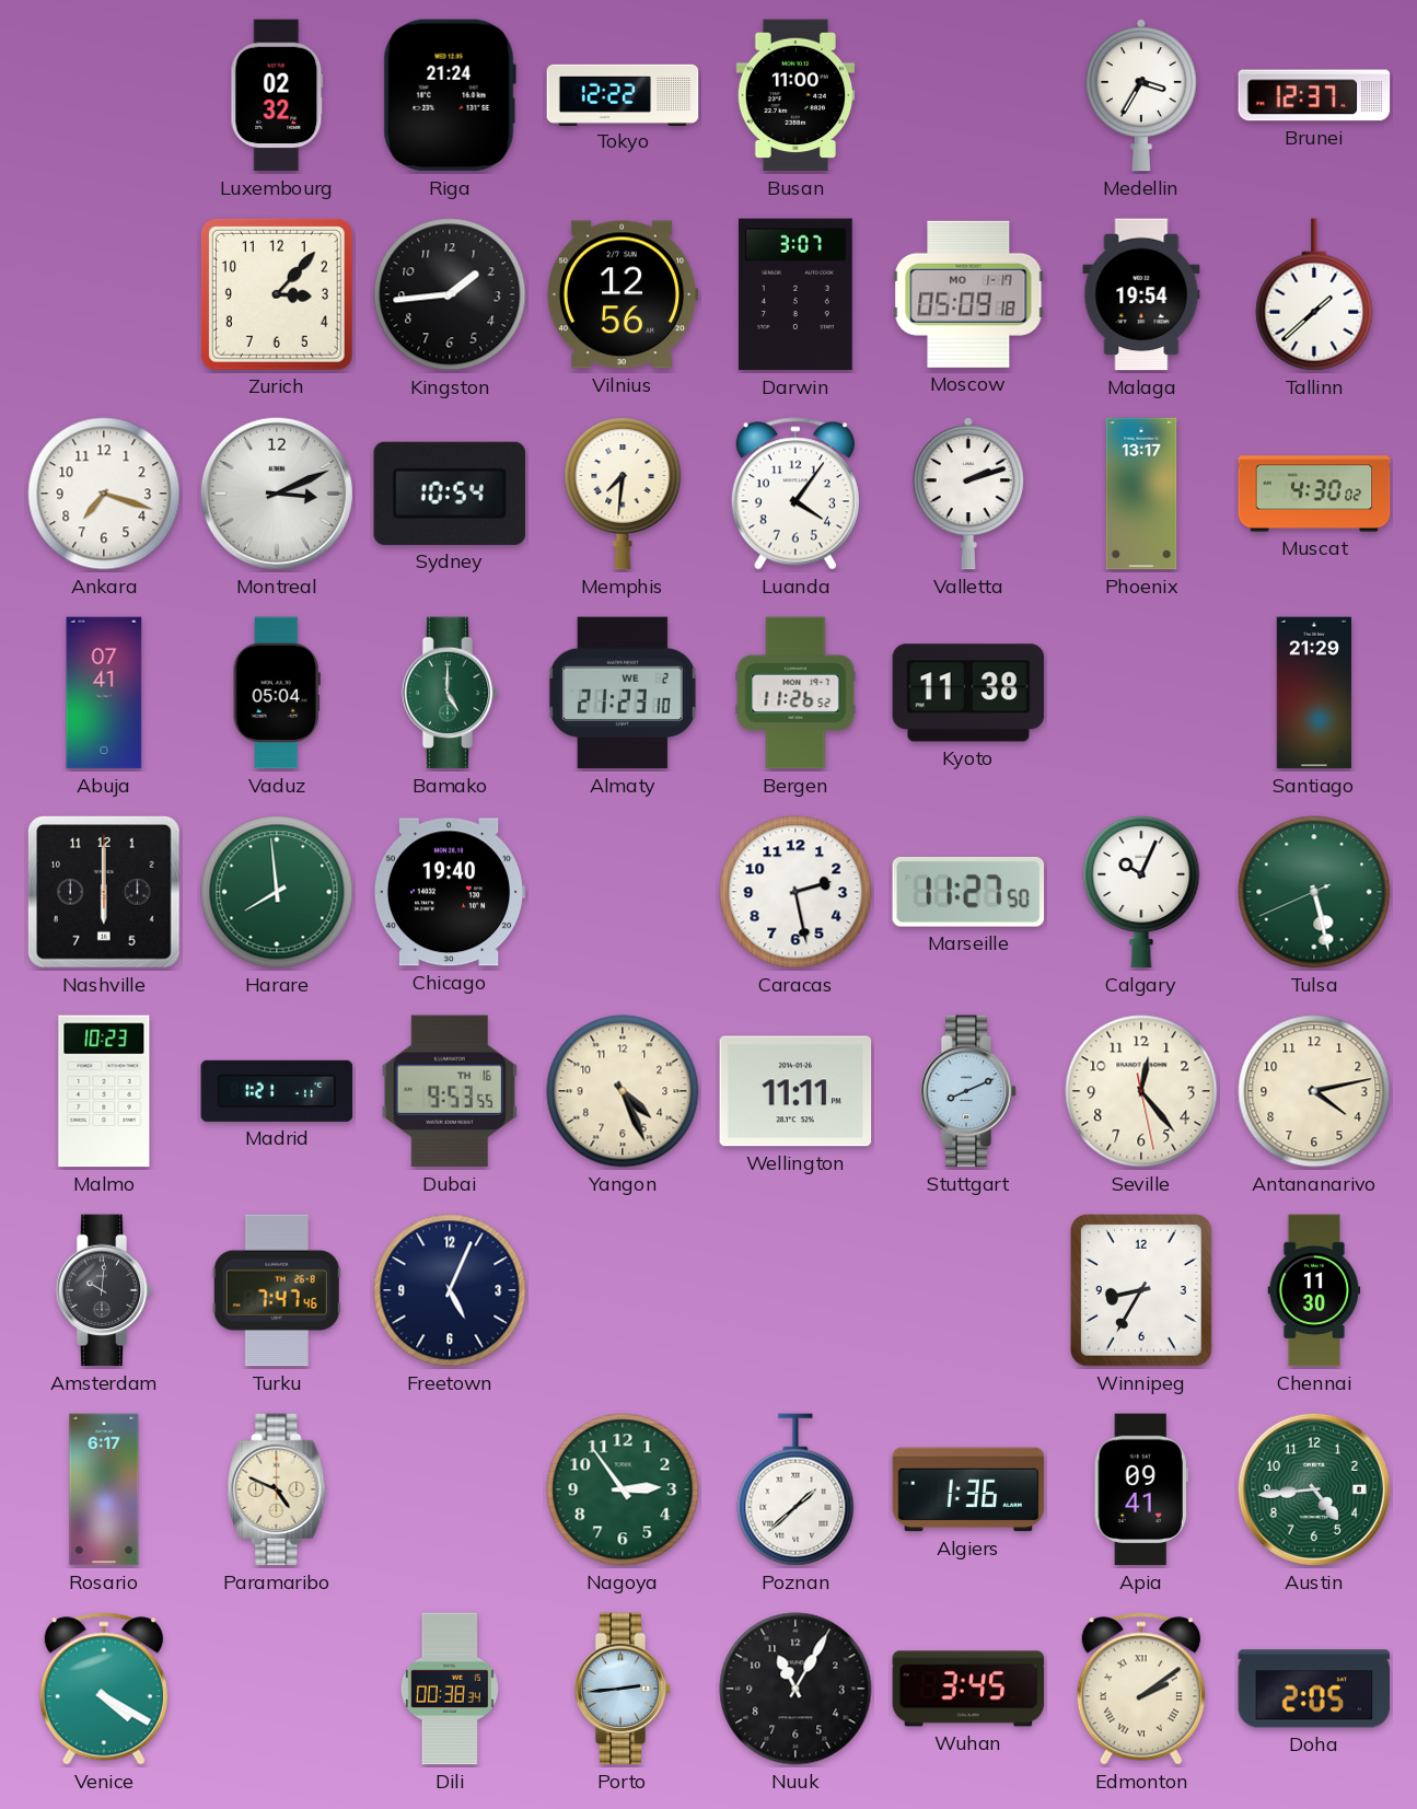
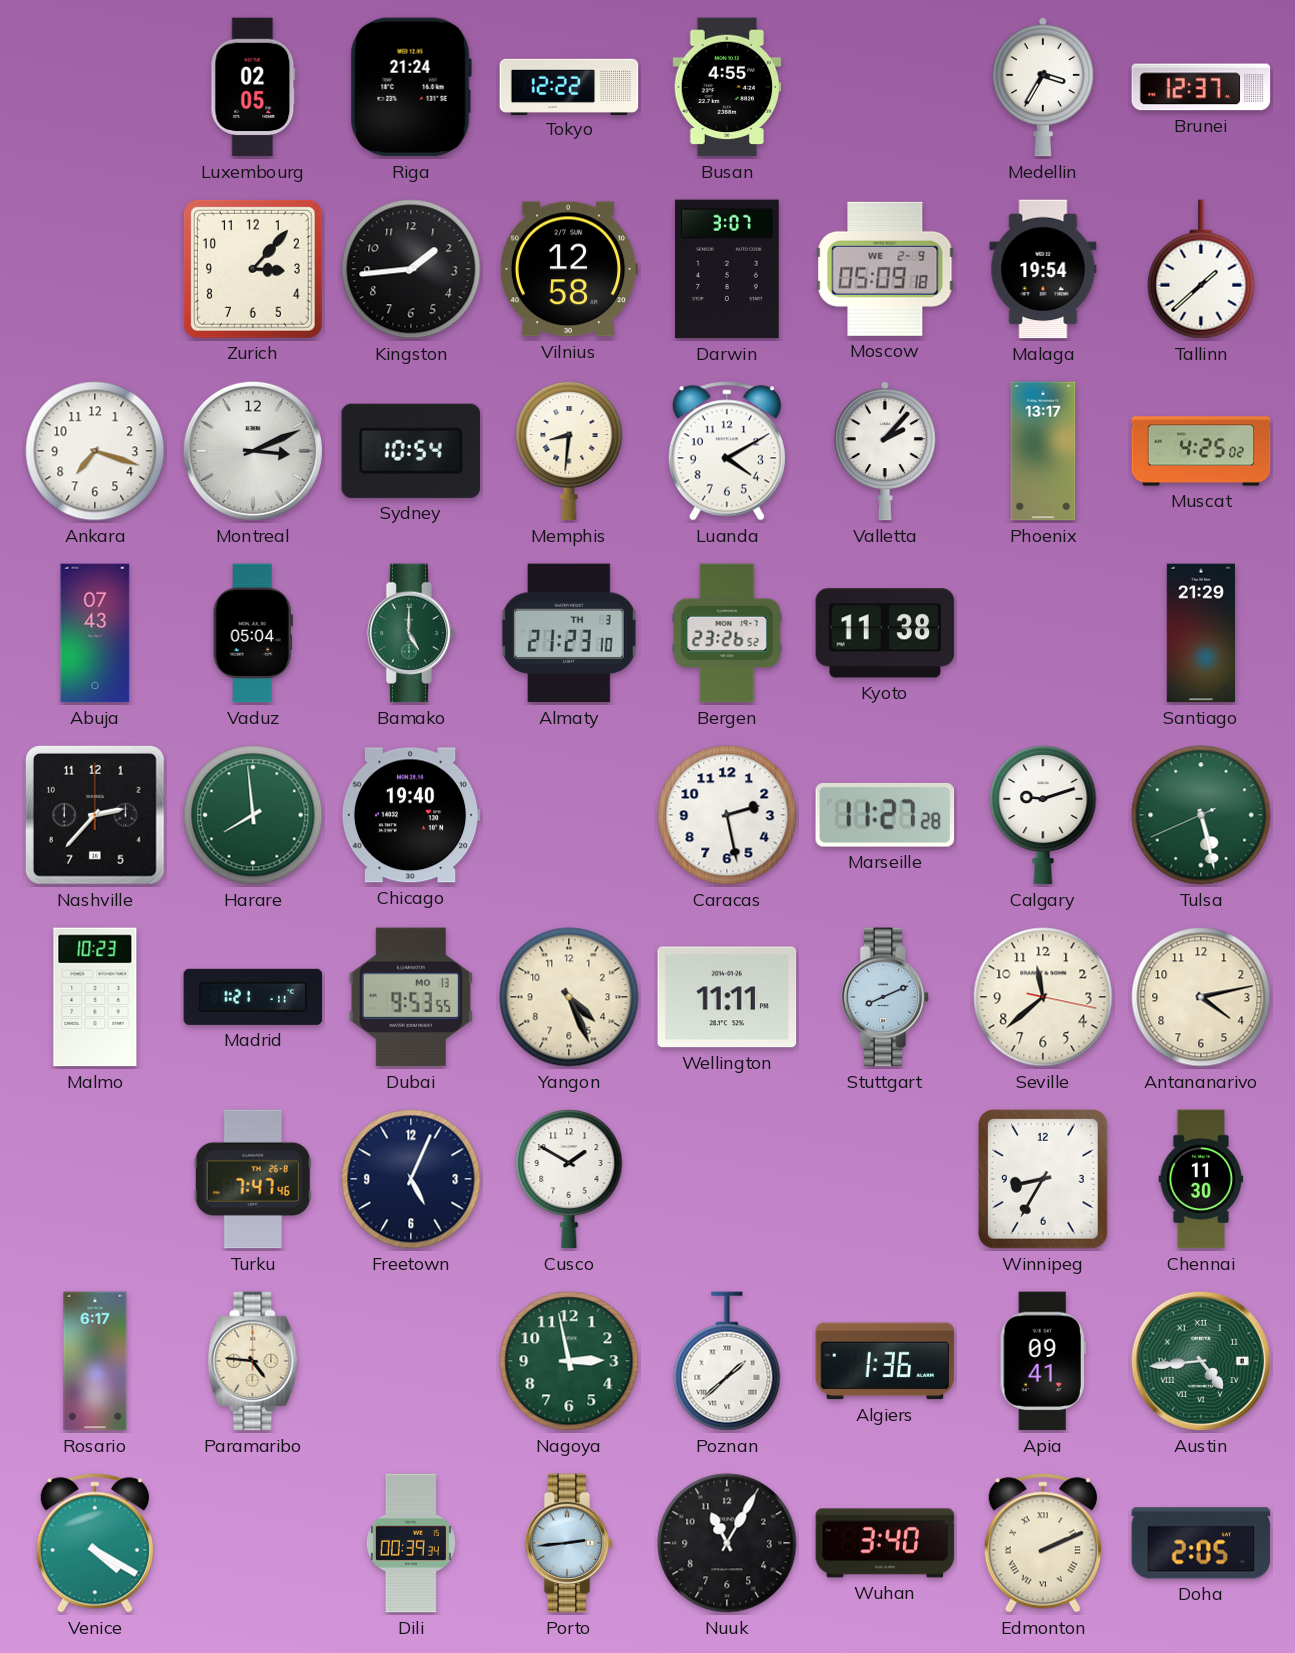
Luxembourg: 02:32 -> 02:05
Busan: 11:00 -> 4:55
Vilnius: 12:56 -> 12:58
Moscow date: MO 1-17 -> WE 2-9
Memphis: 7:31 -> 8:31
Luanda: 4:06 -> 4:10
Valletta: 2:12 -> 2:07
Muscat: 4:30 -> 4:25
Abuja: 07:41 -> 07:43
Almaty date: WE 2 -> TH 3
Bergen: 11:26 -> 23:26
Nashville: 6:00 -> 2:37
Marseille: 11:27:50 -> 11:27:28
Calgary: 10:04 -> 9:12
Dubai date: TH 16 -> MO 13
Seville: 12:23 -> 11:38
Amsterdam: 10:01 -> none
Cusco: none -> 1:50
Paramaribo: 4:49 -> 4:46
Nagoya: 2:54 -> 2:58
Austin numerals: Arabic -> Roman
Dili: 00:38 -> 00:39
Wuhan: 3:45 -> 3:40
Edmonton: 2:09 -> 2:11
